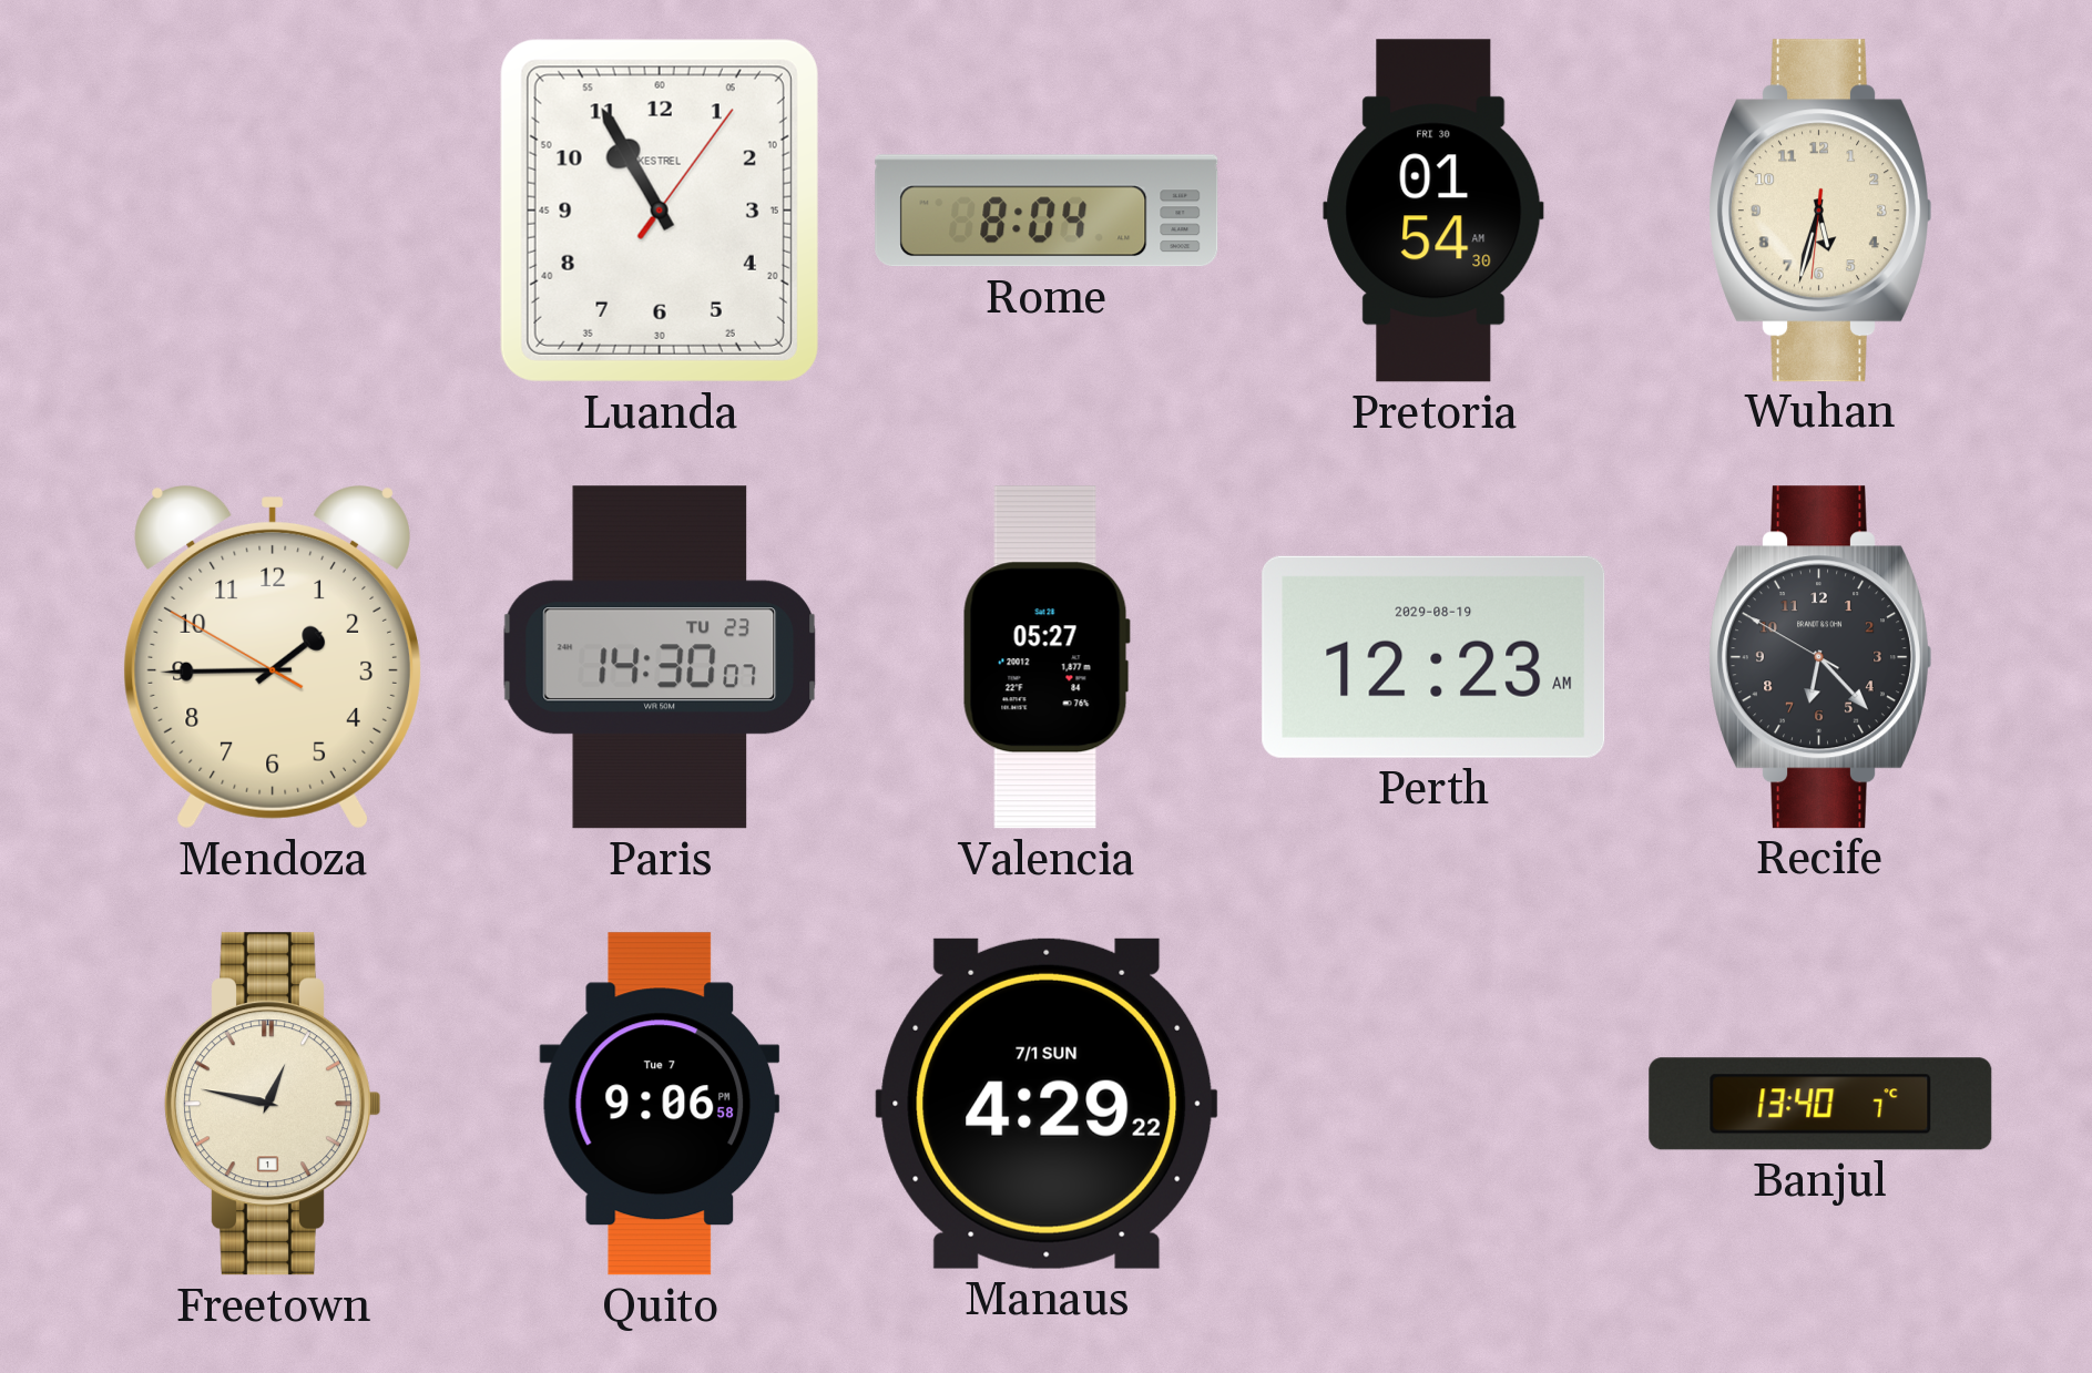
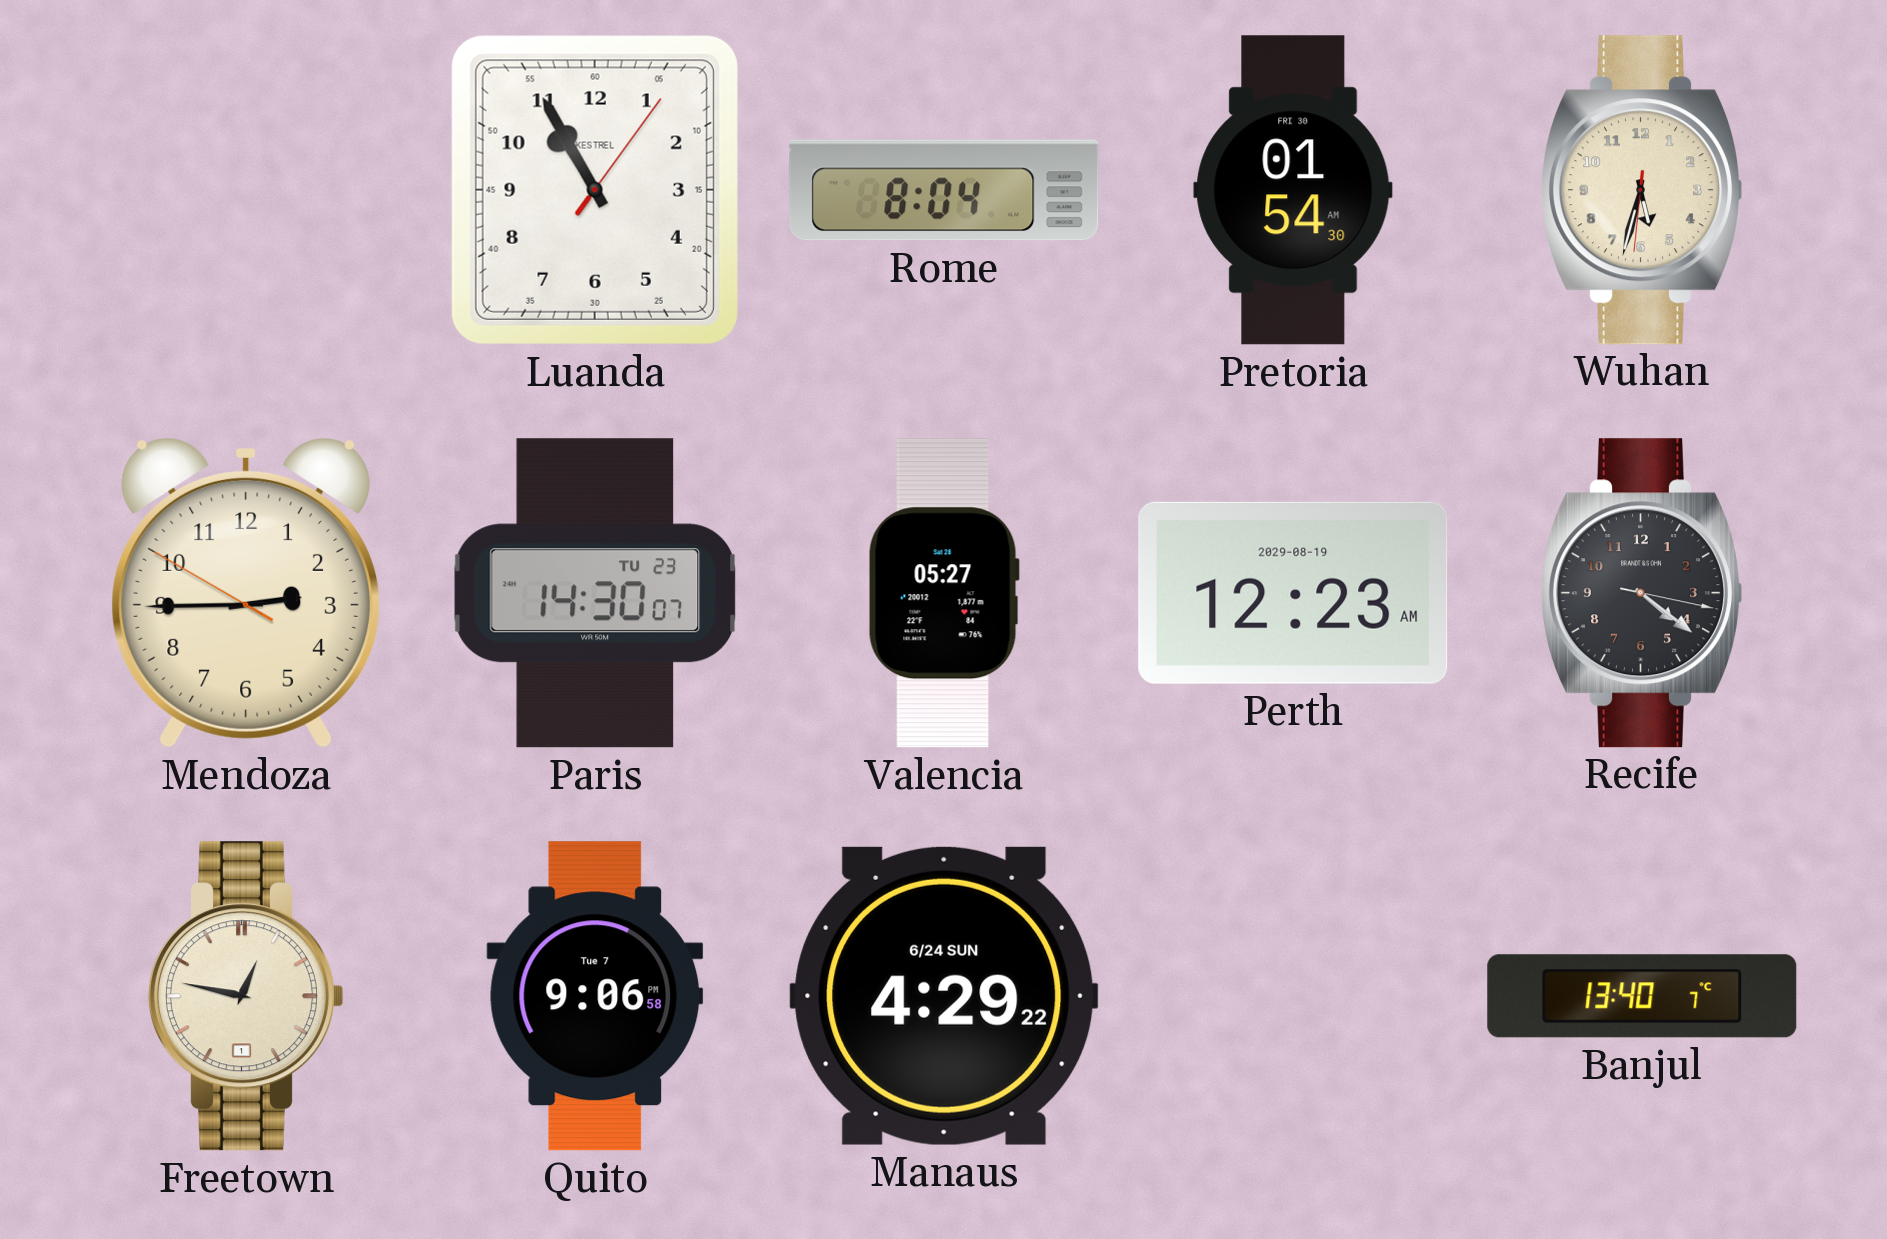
Mendoza: 1:44 -> 2:44
Recife: 6:22 -> 4:21
Manaus date: 7/1 SUN -> 6/24 SUN
